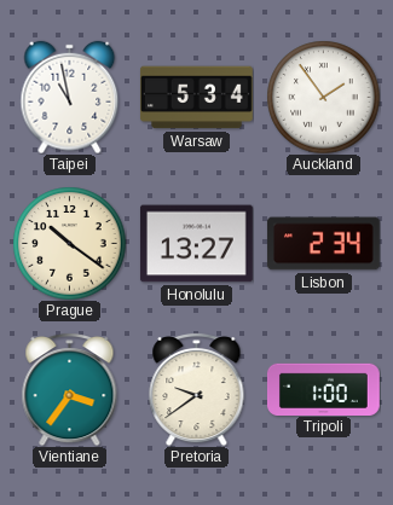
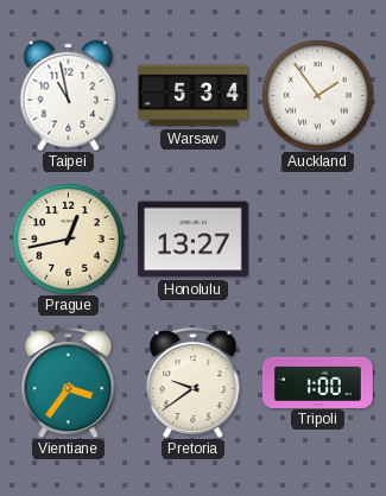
Prague: 10:21 -> 12:43
Lisbon: 2:34 -> none
